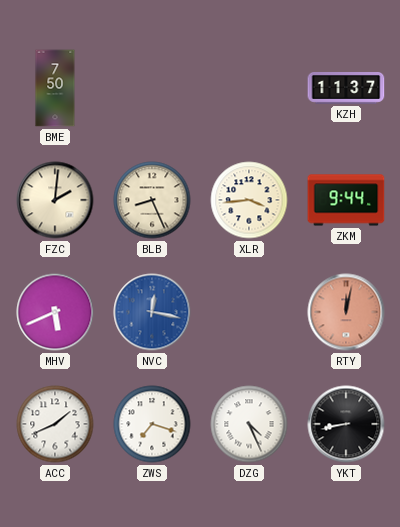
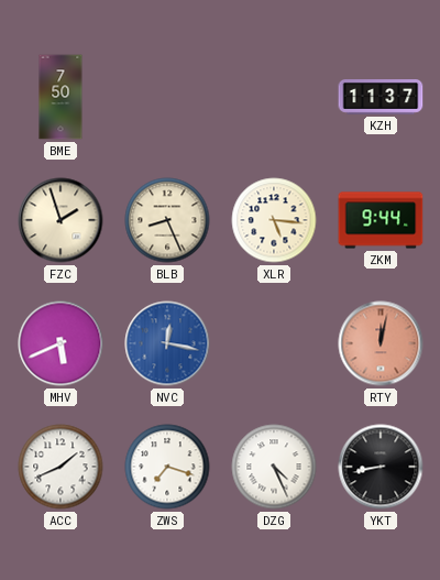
FZC: 2:01 -> 1:57
XLR: 3:44 -> 5:16
